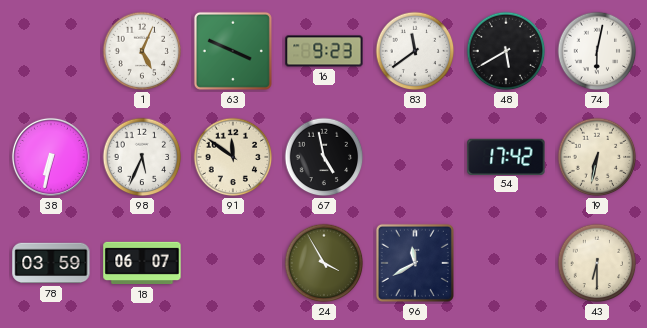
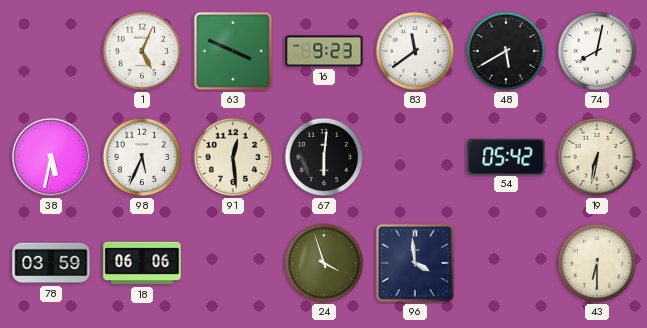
74: 6:02 -> 8:02
38: 6:32 -> 5:32
91: 11:51 -> 12:29
67: 4:58 -> 6:01
54: 17:42 -> 05:42
18: 06:07 -> 06:06
24: 3:55 -> 3:57
96: 11:40 -> 3:59
